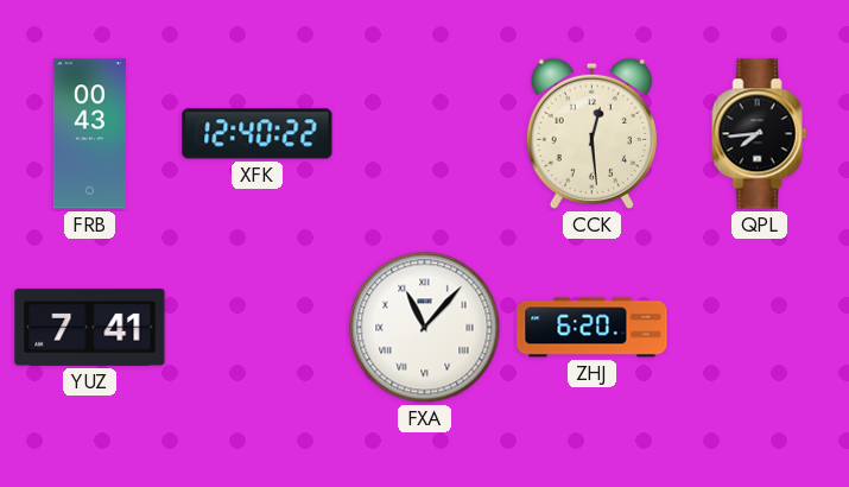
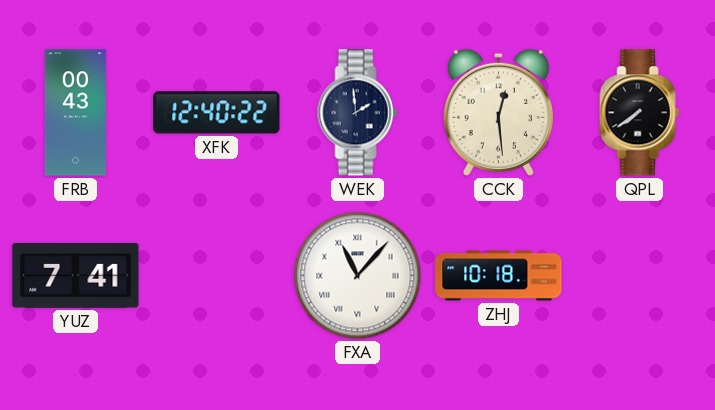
WEK: none -> 1:59
QPL: 7:44 -> 7:39
ZHJ: 6:20 -> 10:18
